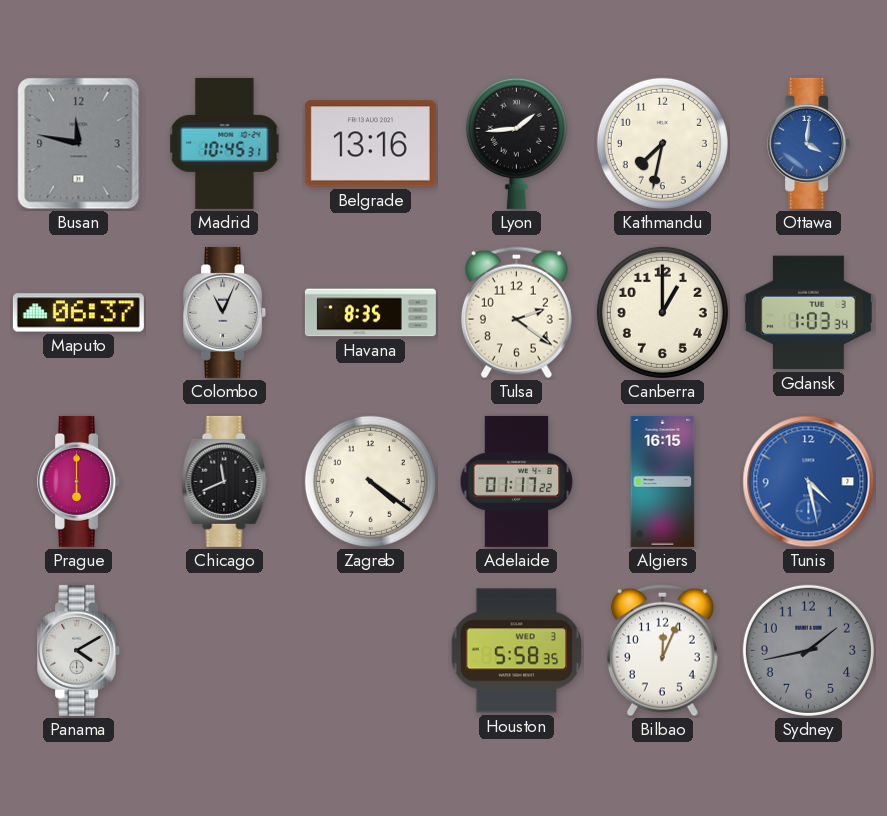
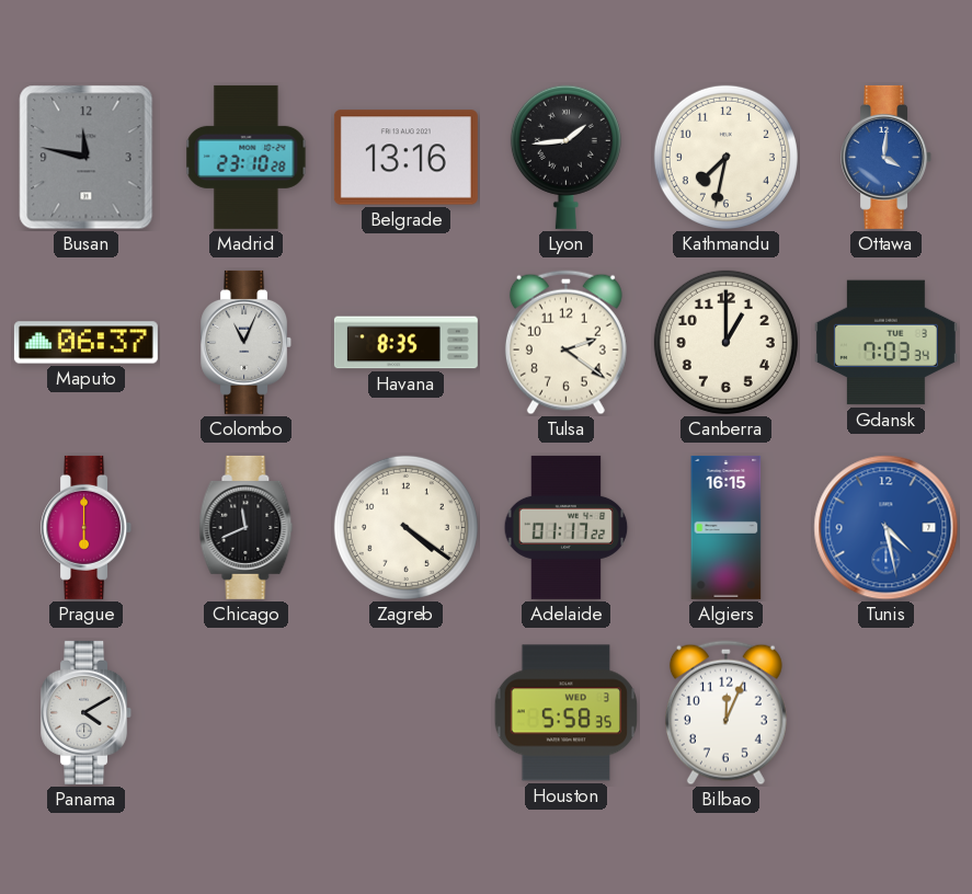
Madrid: 10:45 -> 23:10
Gdansk: 1:03 -> 7:03
Sydney: 1:43 -> none
